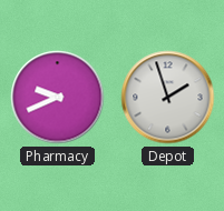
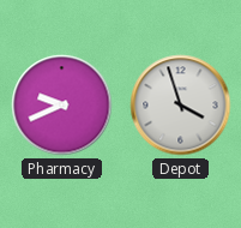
Depot: 1:57 -> 3:57
